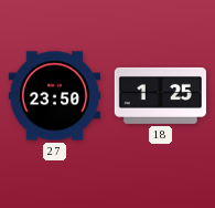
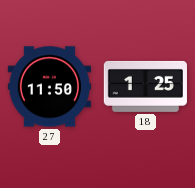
27: 23:50 -> 11:50
